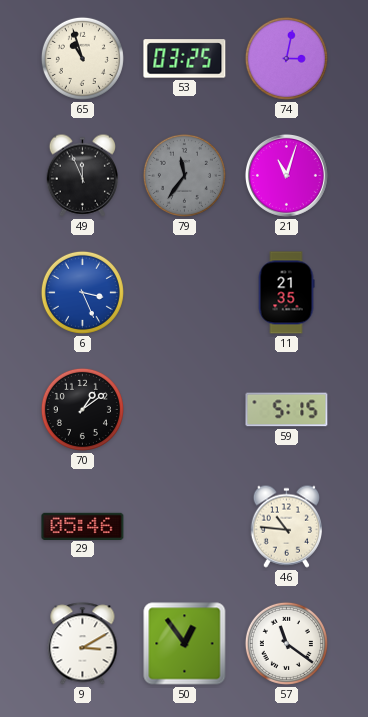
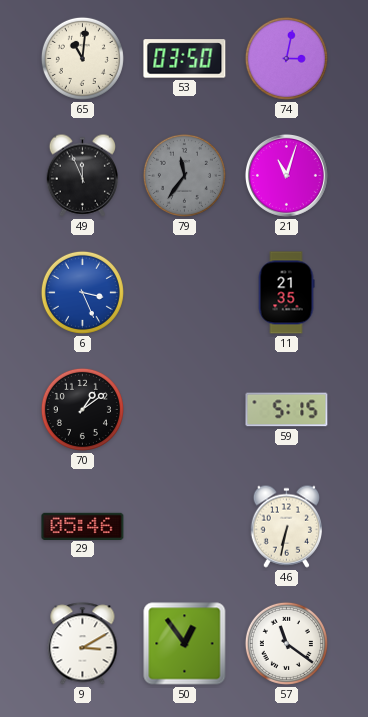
65: 10:57 -> 11:01
53: 03:25 -> 03:50
46: 10:46 -> 6:32
